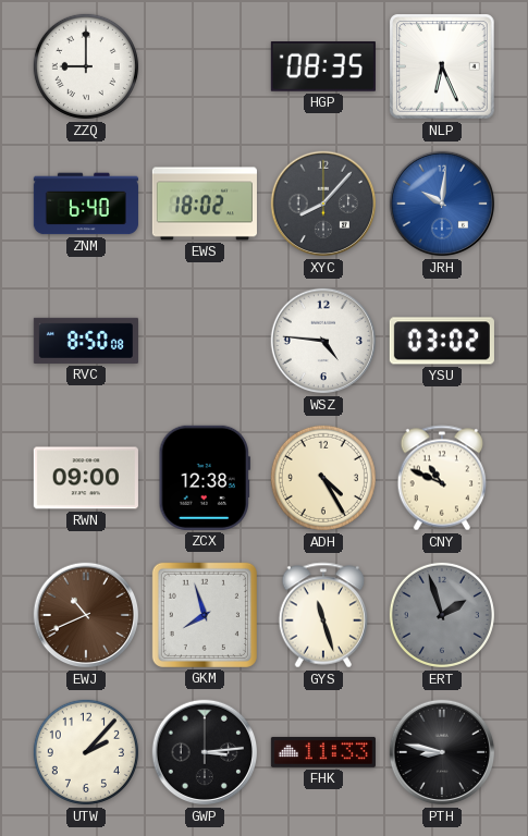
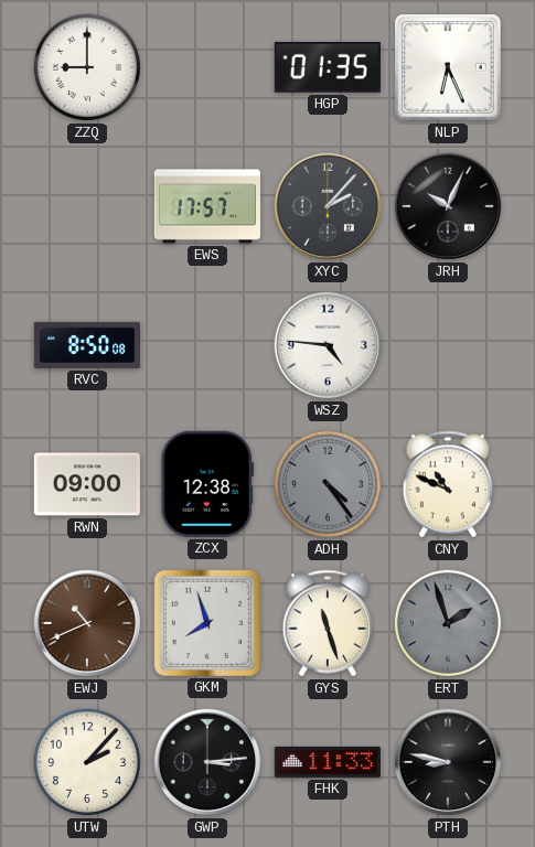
HGP: 08:35 -> 01:35
ZNM: 6:40 -> none
EWS: 18:02 -> 17:57
XYC: 8:07 -> 2:07
JRH: 10:01 -> 10:04
JRH dial: blue -> black
YSU: 03:02 -> none
ADH: 4:25 -> 4:24
ADH dial: cream -> grey
